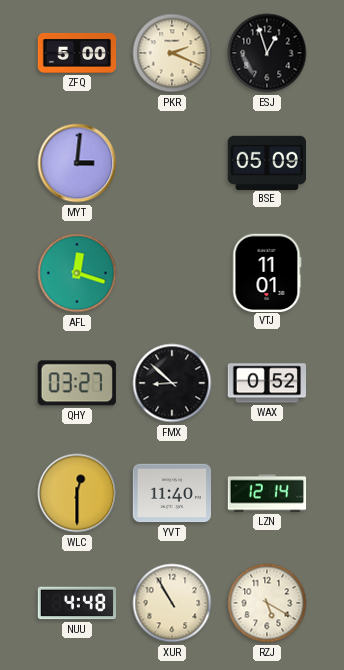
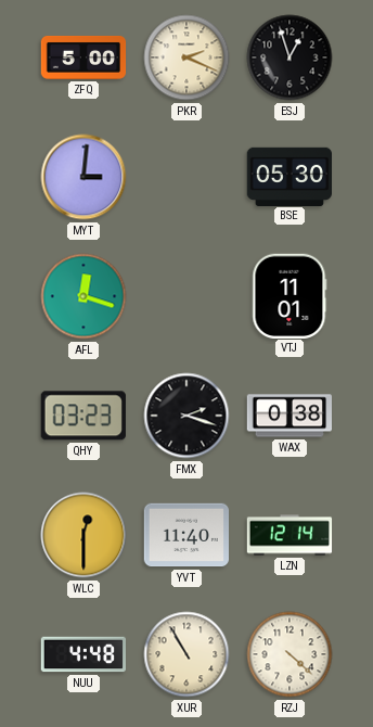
BSE: 05:09 -> 05:30
QHY: 03:27 -> 03:23
FMX: 8:52 -> 2:18
WAX: 0:52 -> 0:38
RZJ: 5:20 -> 4:22
